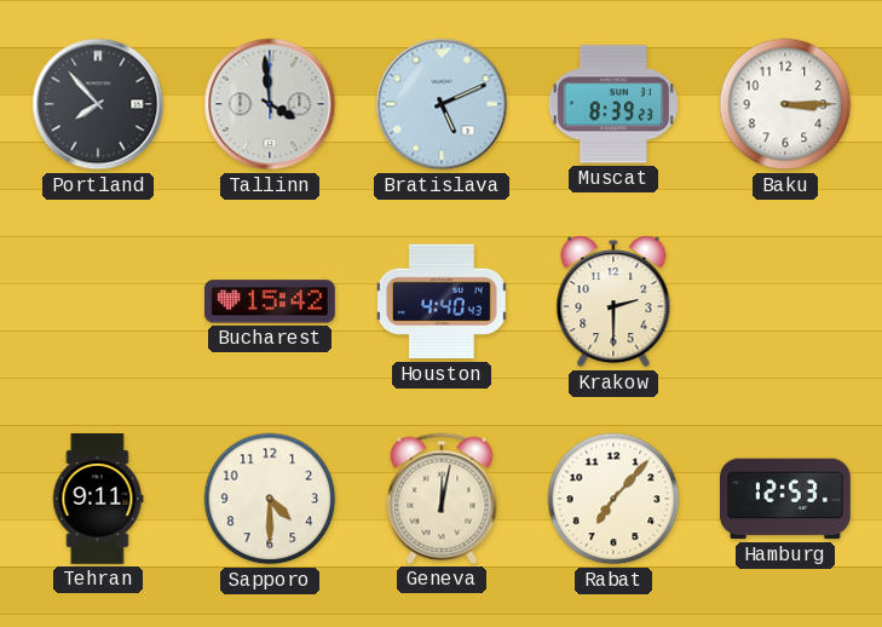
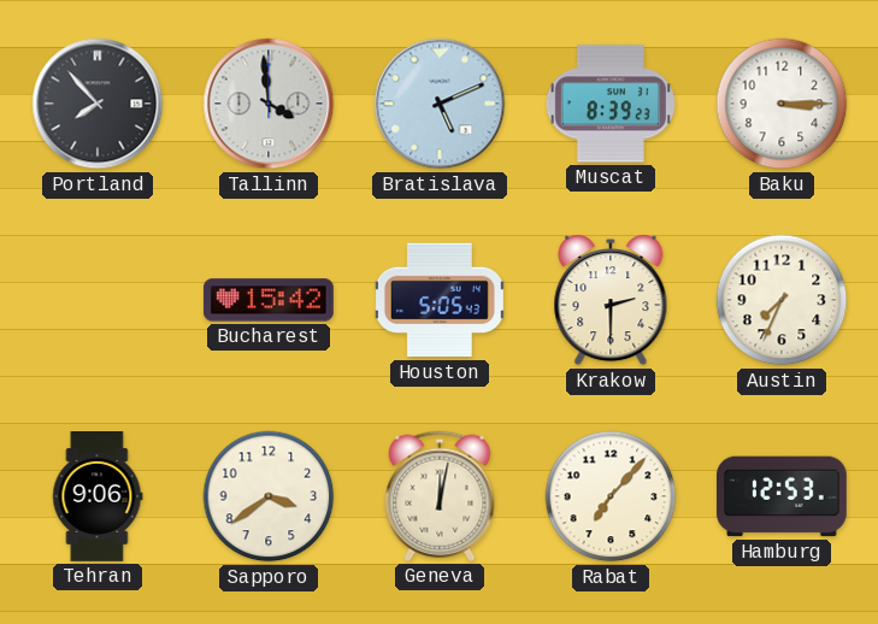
Houston: 4:40 -> 5:05
Austin: none -> 7:34
Tehran: 9:11 -> 9:06
Sapporo: 4:30 -> 3:39
